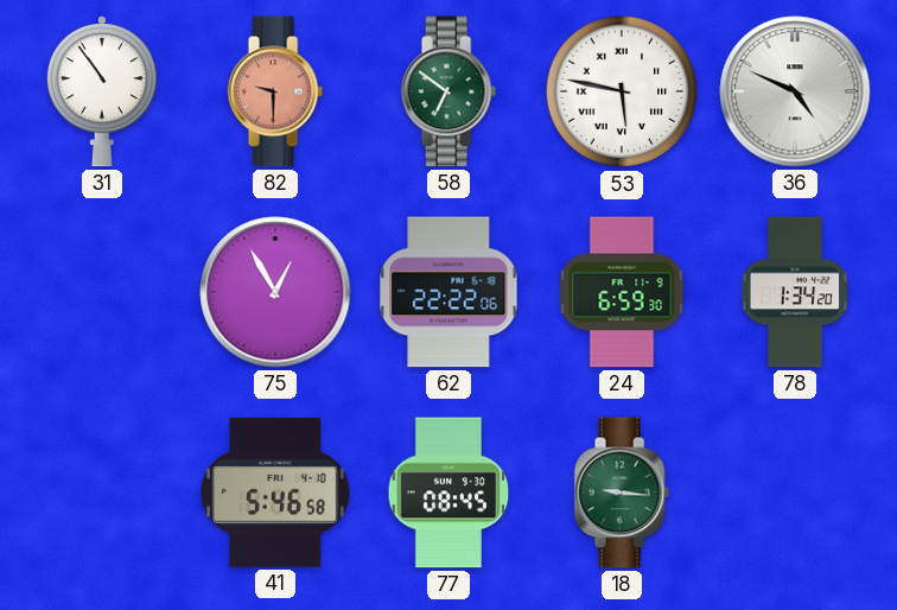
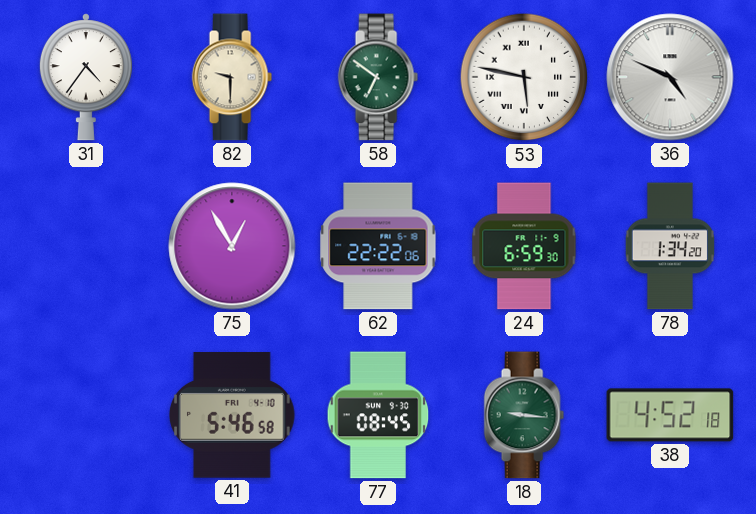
31: 10:54 -> 4:36
82 dial: salmon -> cream
38: none -> 4:52
